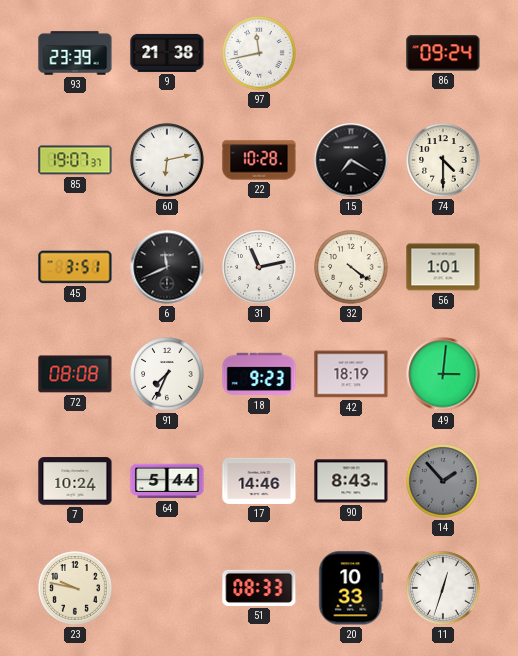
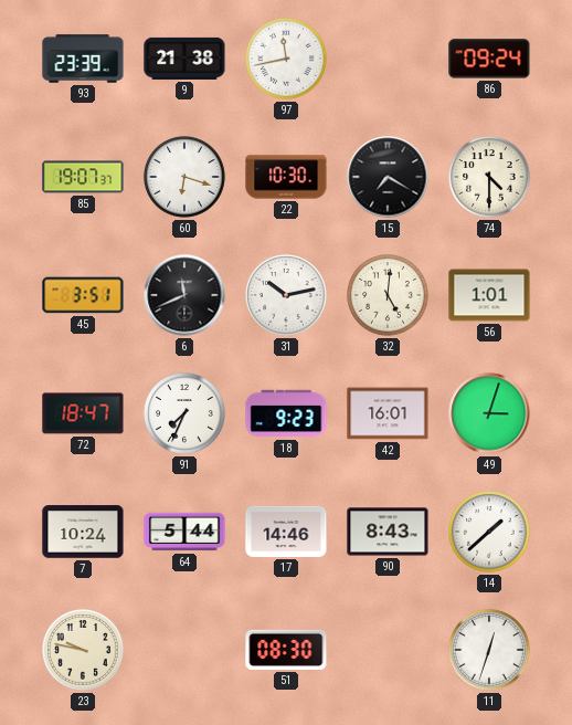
60: 6:13 -> 6:18
22: 10:28 -> 10:30
31: 11:13 -> 10:13
32: 4:21 -> 5:01
72: 08:08 -> 18:47
42: 18:19 -> 16:01
49: 3:01 -> 3:03
14: 1:53 -> 1:38
14 dial: grey -> white
51: 08:33 -> 08:30
20: 10:33 -> none
